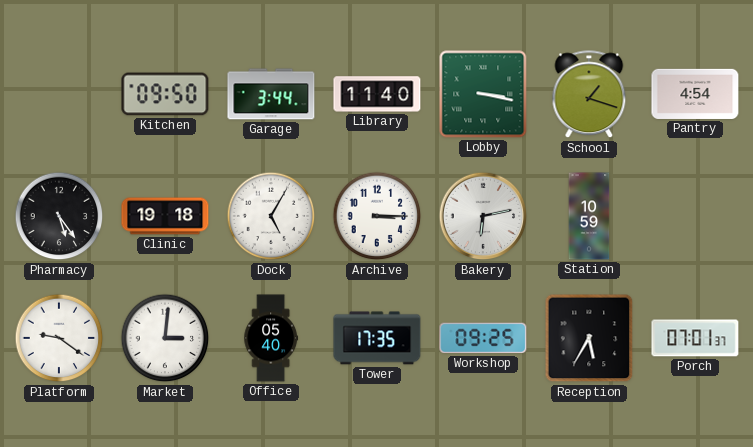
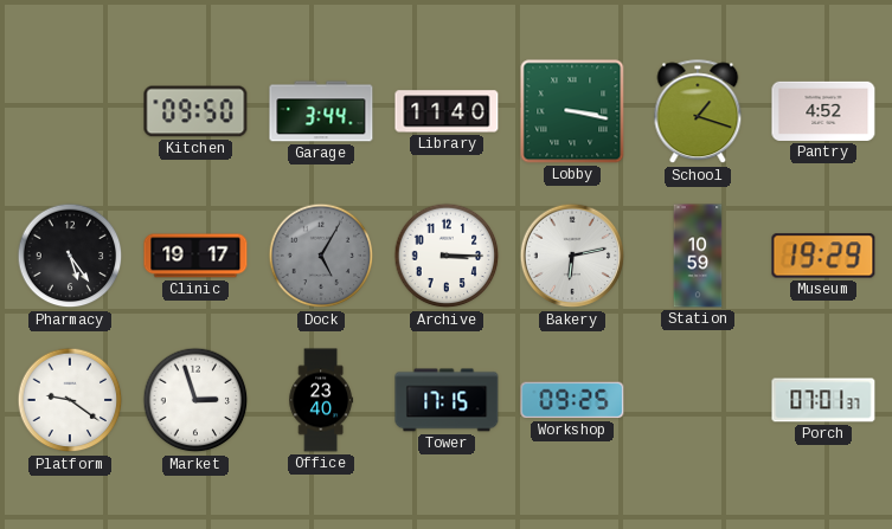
Pantry: 4:54 -> 4:52
Clinic: 19:18 -> 19:17
Dock dial: white -> grey
Museum: none -> 19:29
Market: 3:01 -> 2:57
Office: 05:40 -> 23:40
Tower: 17:35 -> 17:15
Reception: 5:35 -> none
